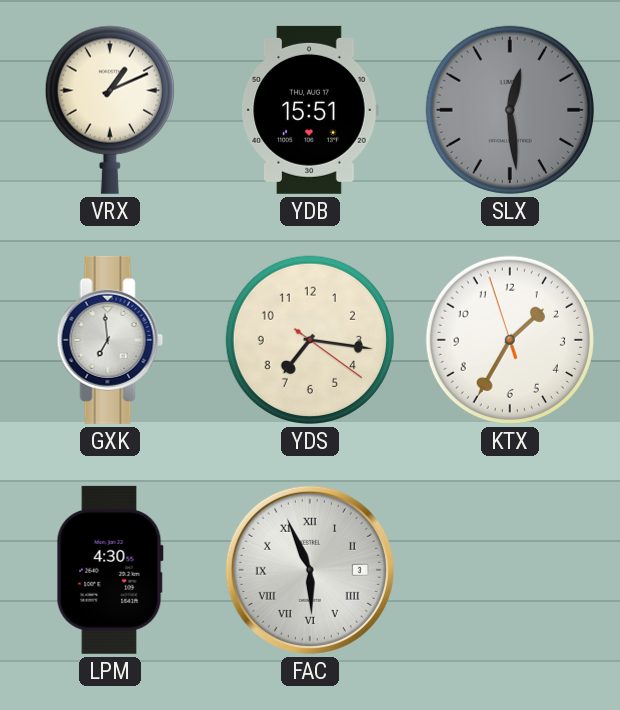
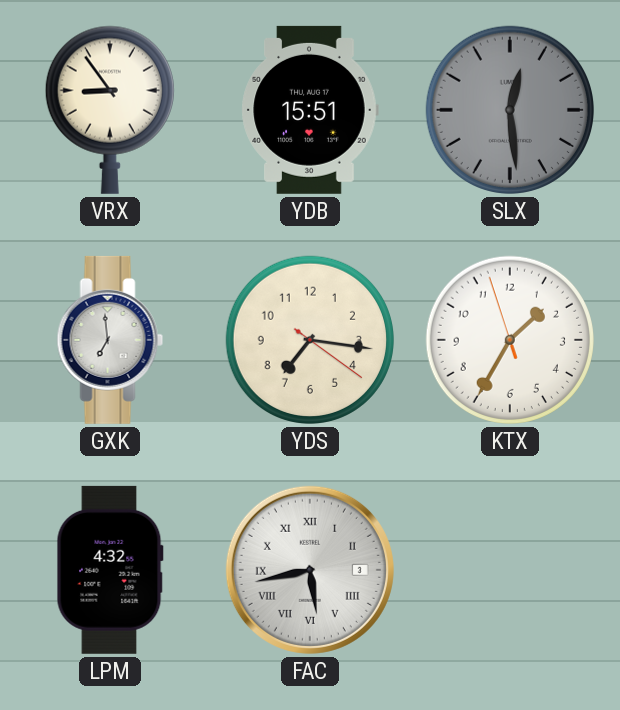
VRX: 1:11 -> 8:54
LPM: 4:30 -> 4:32
FAC: 5:56 -> 5:43
